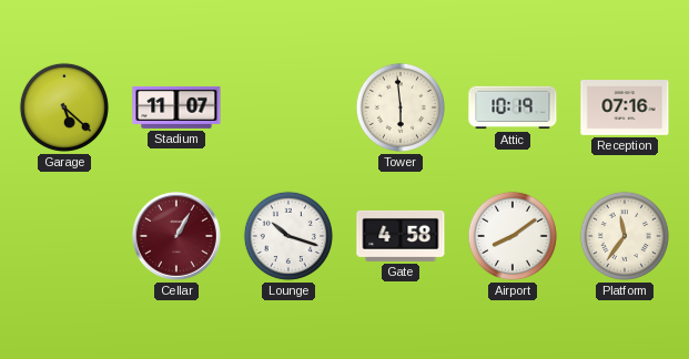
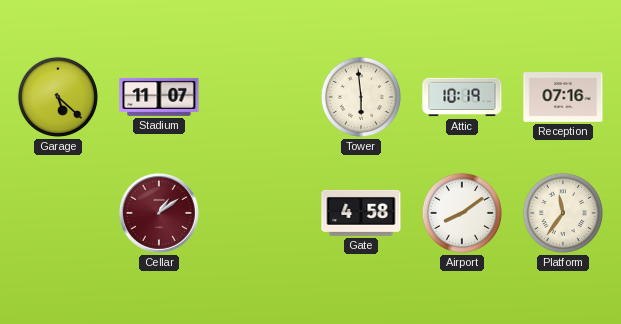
Cellar: 1:05 -> 1:09
Lounge: 10:18 -> none
